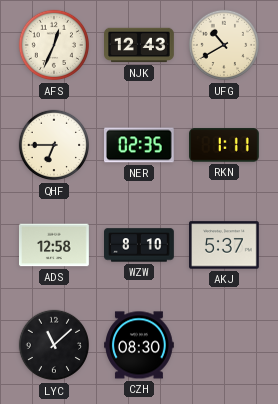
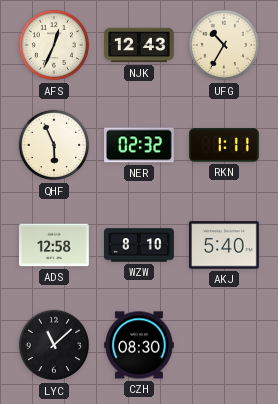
UFG: 10:40 -> 10:35
QHF: 6:45 -> 5:56
NER: 02:35 -> 02:32
AKJ: 5:37 -> 5:40
